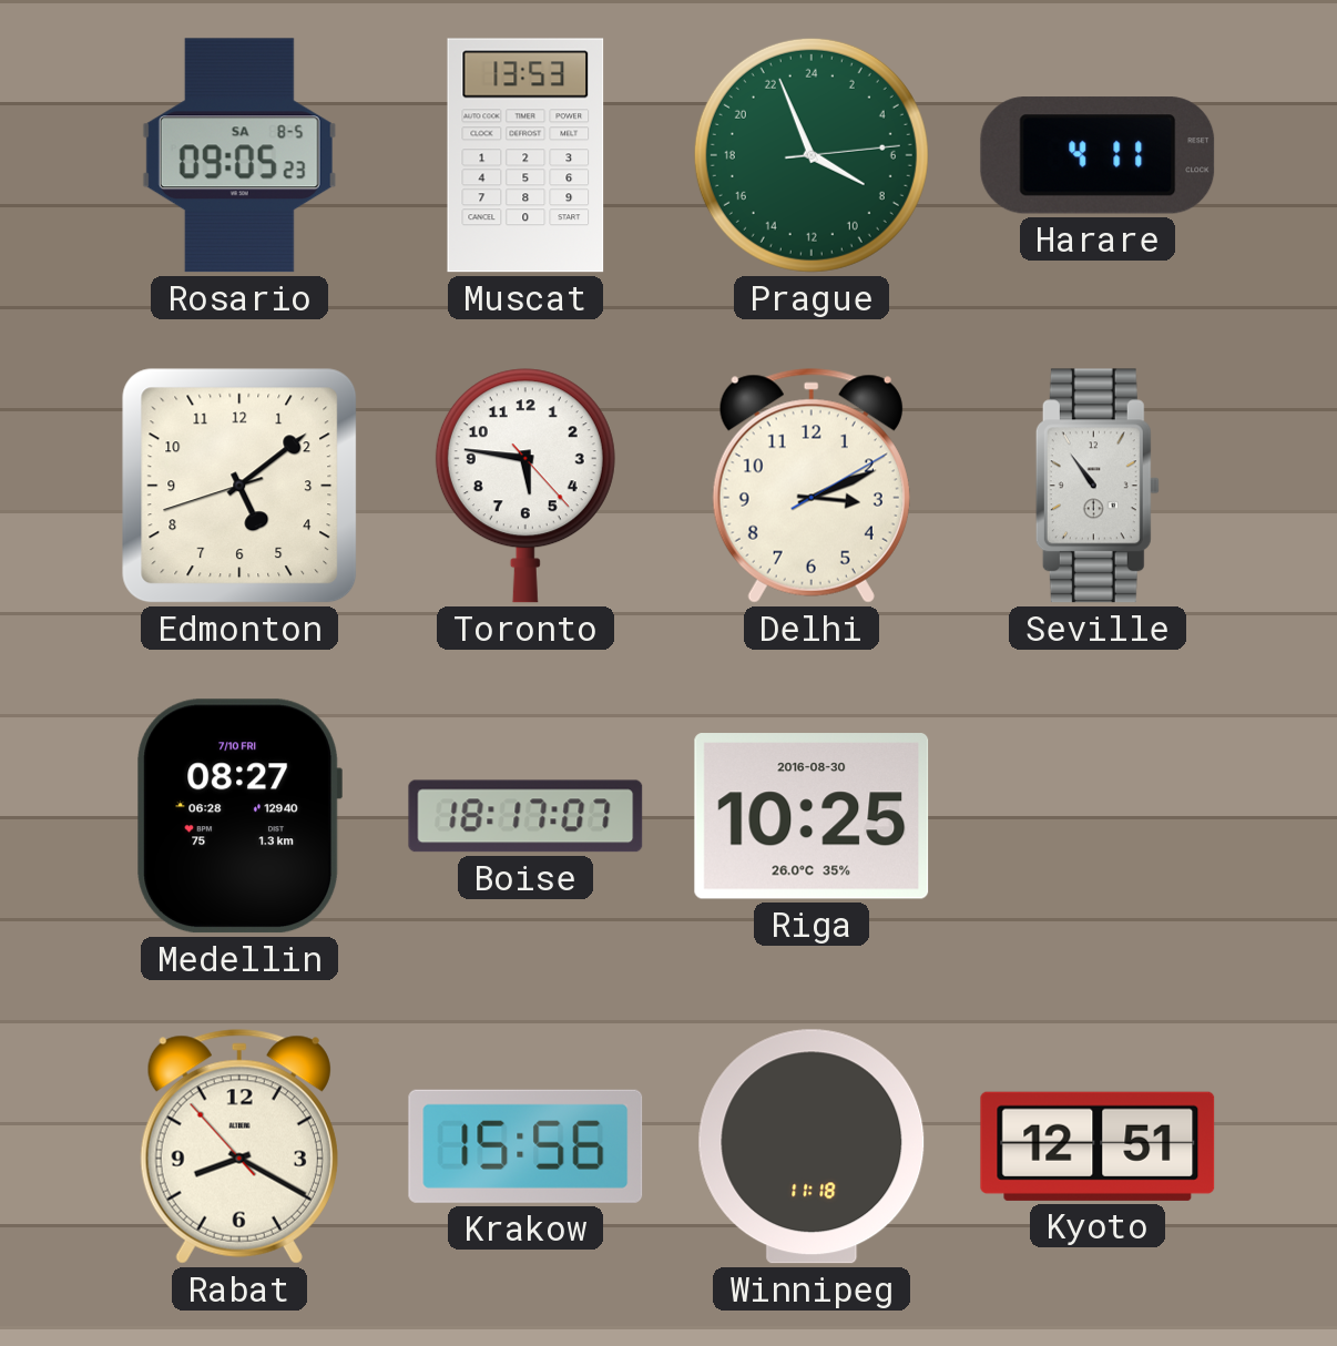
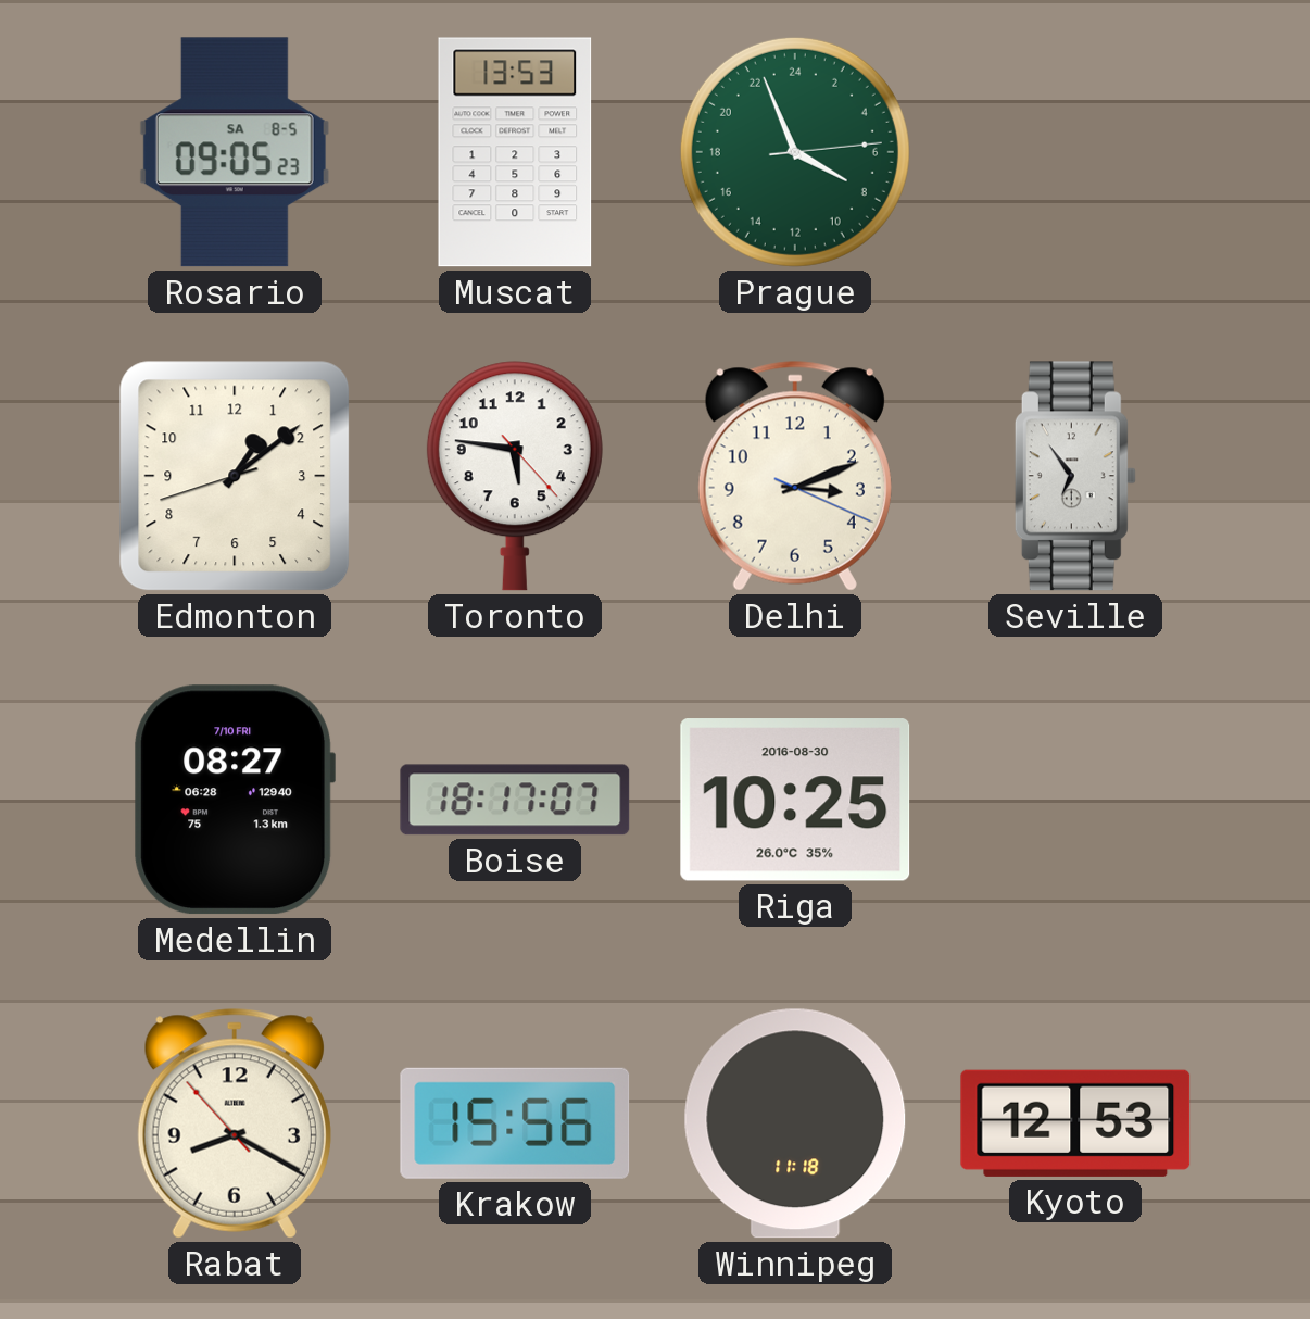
Harare: 4:11 -> none
Edmonton: 5:08 -> 1:08
Delhi: 3:11:10 -> 3:11:19
Seville: 10:54 -> 6:54
Kyoto: 12:51 -> 12:53
